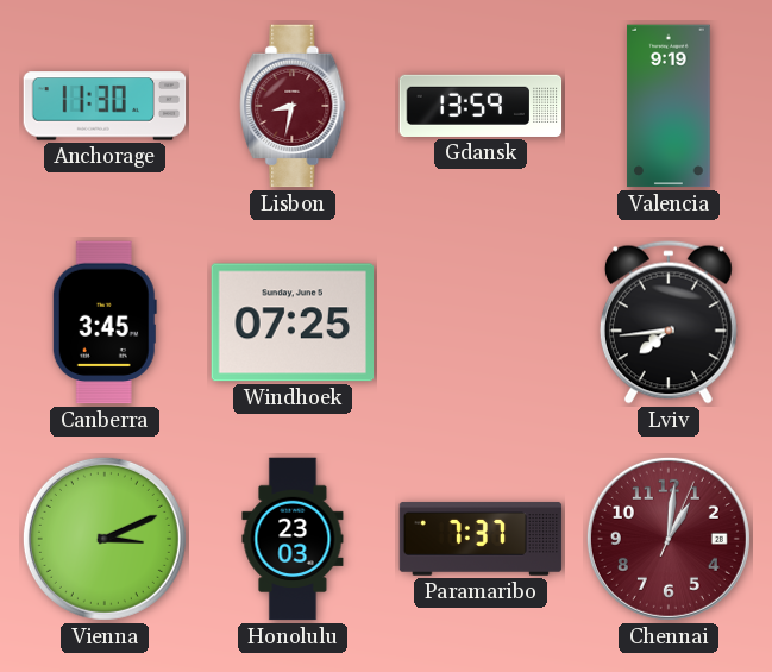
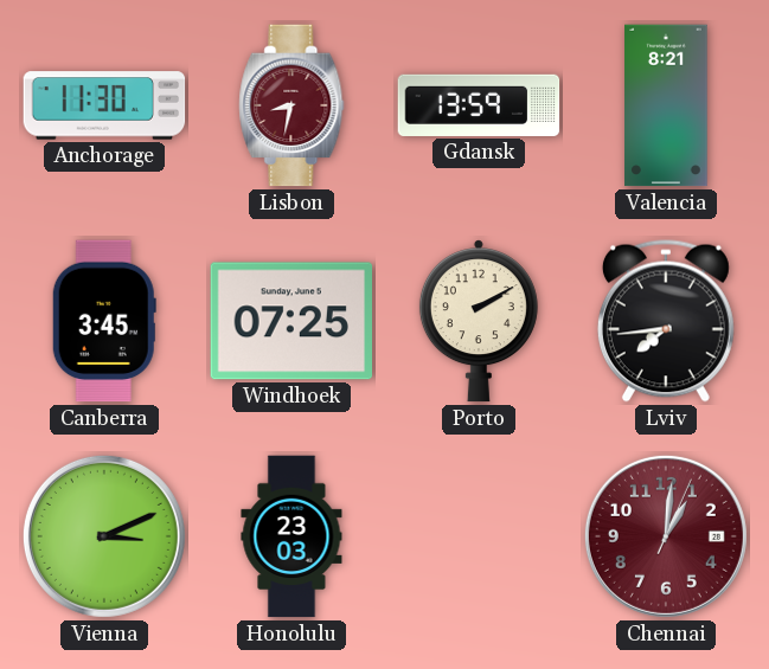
Valencia: 9:19 -> 8:21
Porto: none -> 2:10
Paramaribo: 7:37 -> none
